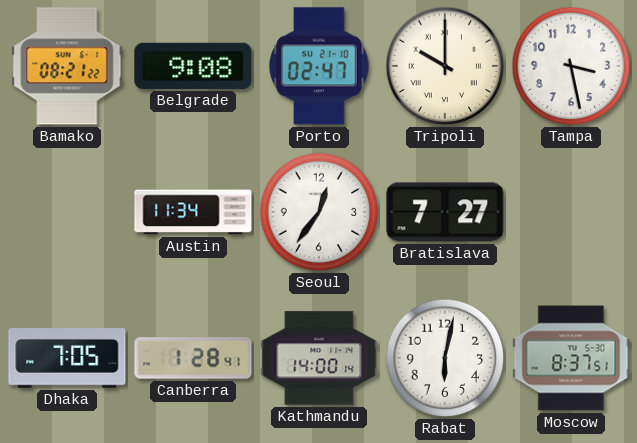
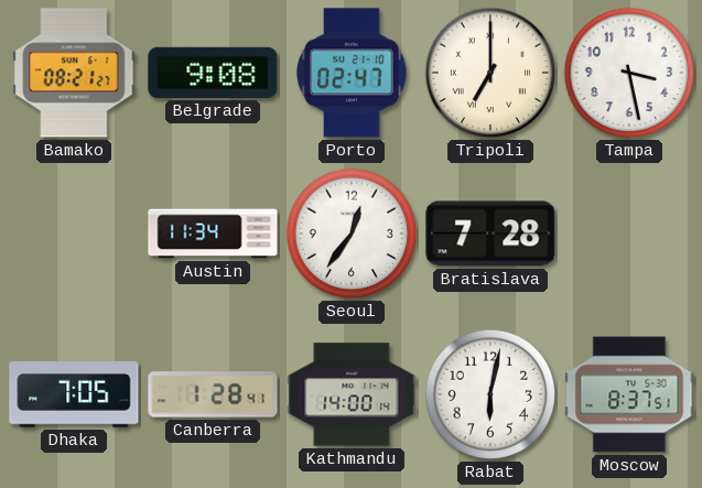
Bamako: 08:21:22 -> 08:21:27
Tripoli: 10:00 -> 7:00
Bratislava: 7:27 -> 7:28
